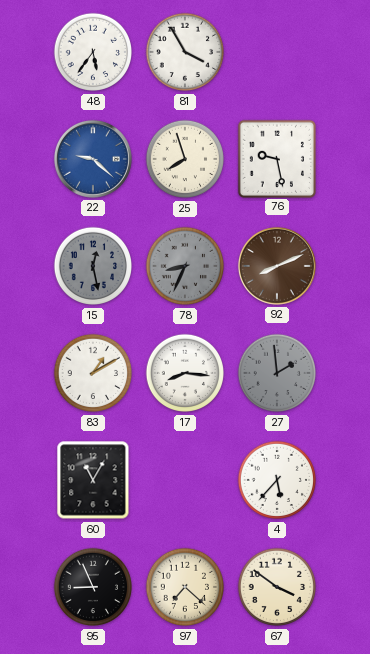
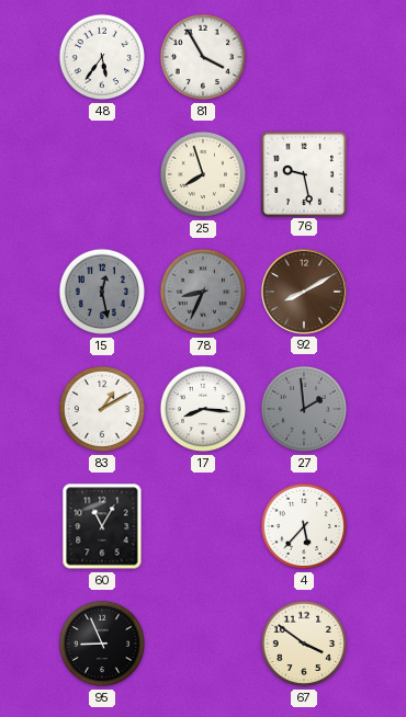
22: 9:22 -> none
92: 8:11 -> 8:10
97: 7:22 -> none
